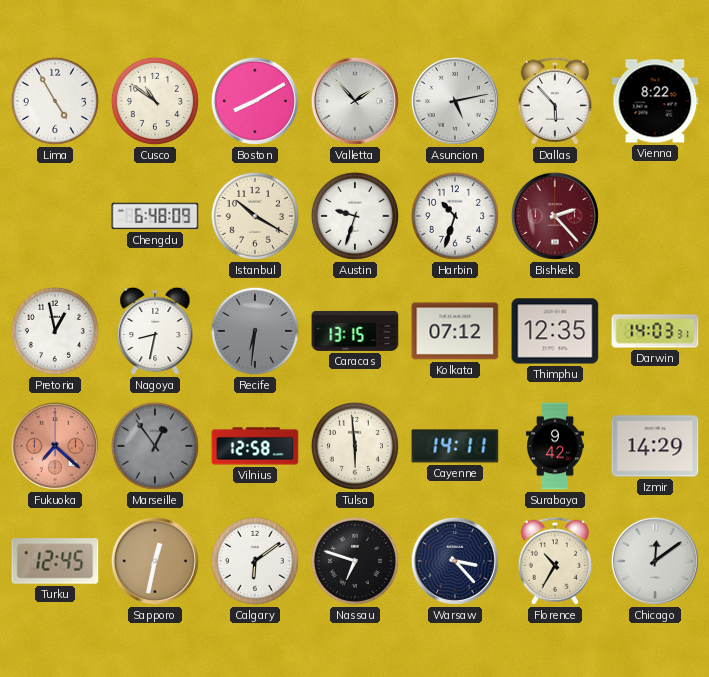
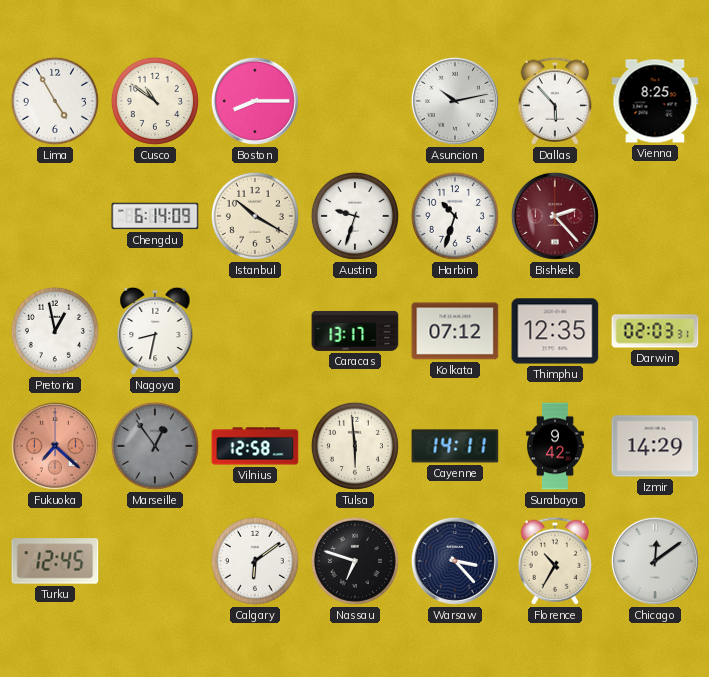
Boston: 8:10 -> 8:15
Valletta: 1:53 -> none
Asuncion: 5:13 -> 10:13
Vienna: 8:22 -> 8:25
Chengdu: 6:48 -> 6:14
Recife: 6:31 -> none
Caracas: 13:15 -> 13:17
Darwin: 14:03 -> 02:03
Sapporo: 12:32 -> none
